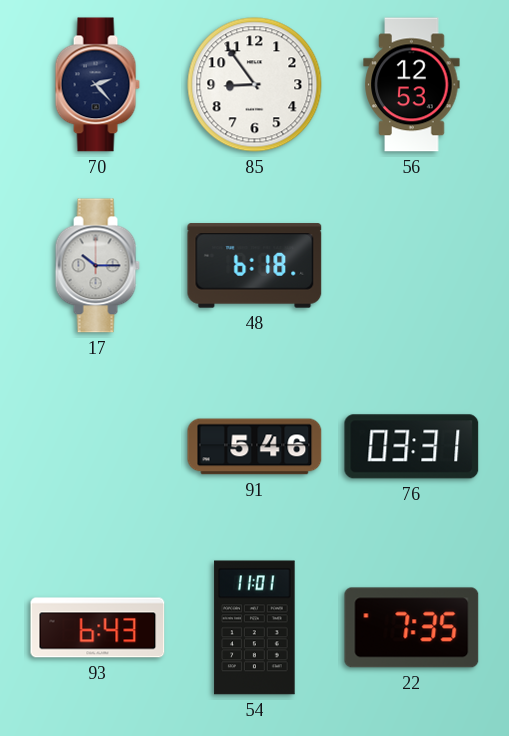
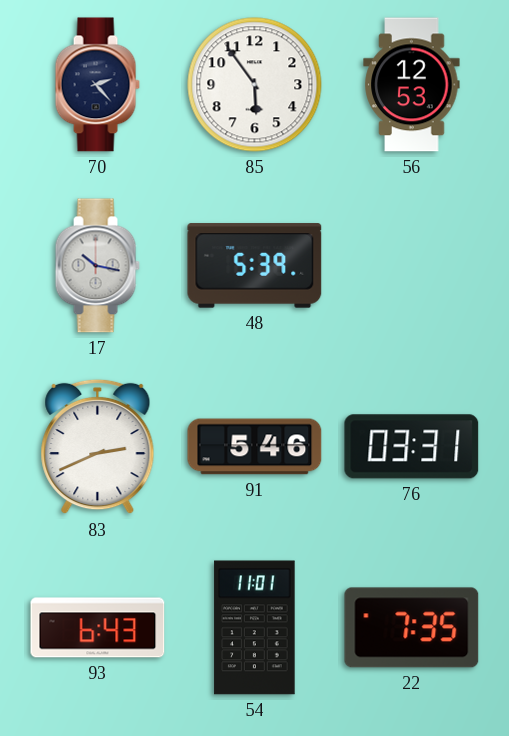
85: 8:54 -> 5:54
17: 10:15 -> 10:17
48: 6:18 -> 5:39
83: none -> 2:41
